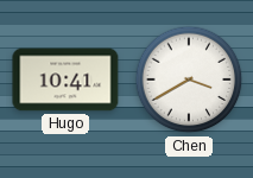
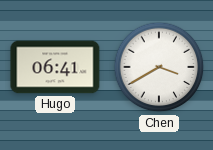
Hugo: 10:41 -> 06:41
